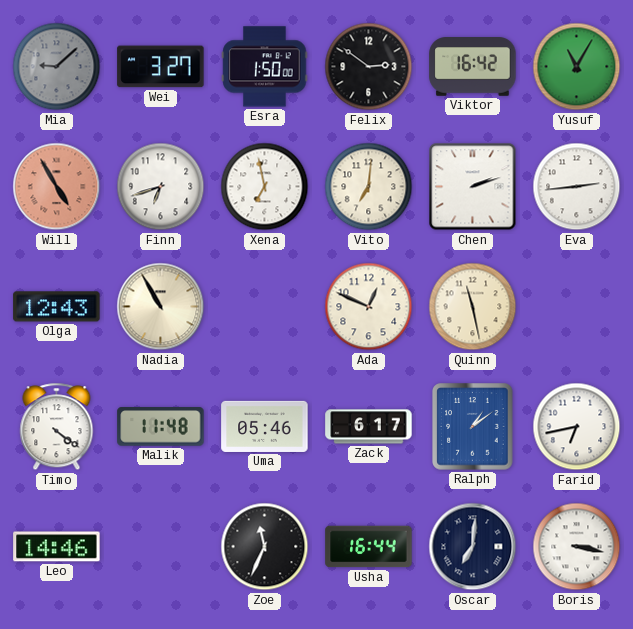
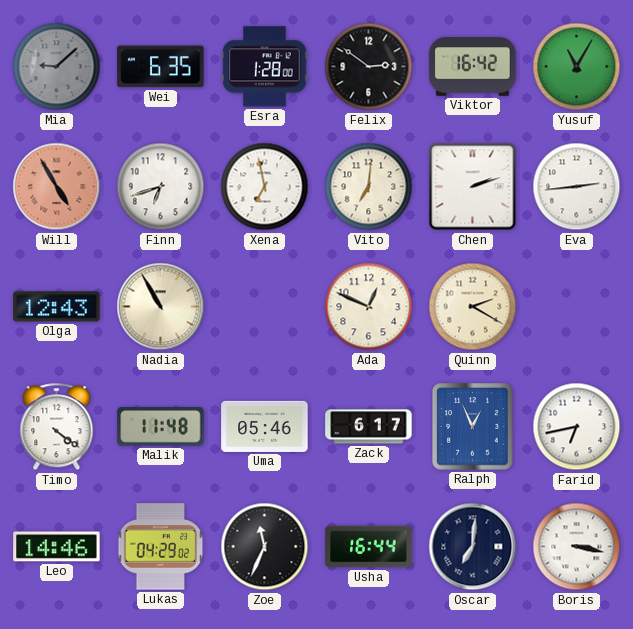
Wei: 3:27 -> 6:35
Esra: 1:50 -> 1:28
Quinn: 11:28 -> 2:20
Ralph: 1:09 -> 12:56
Lukas: none -> 04:29
